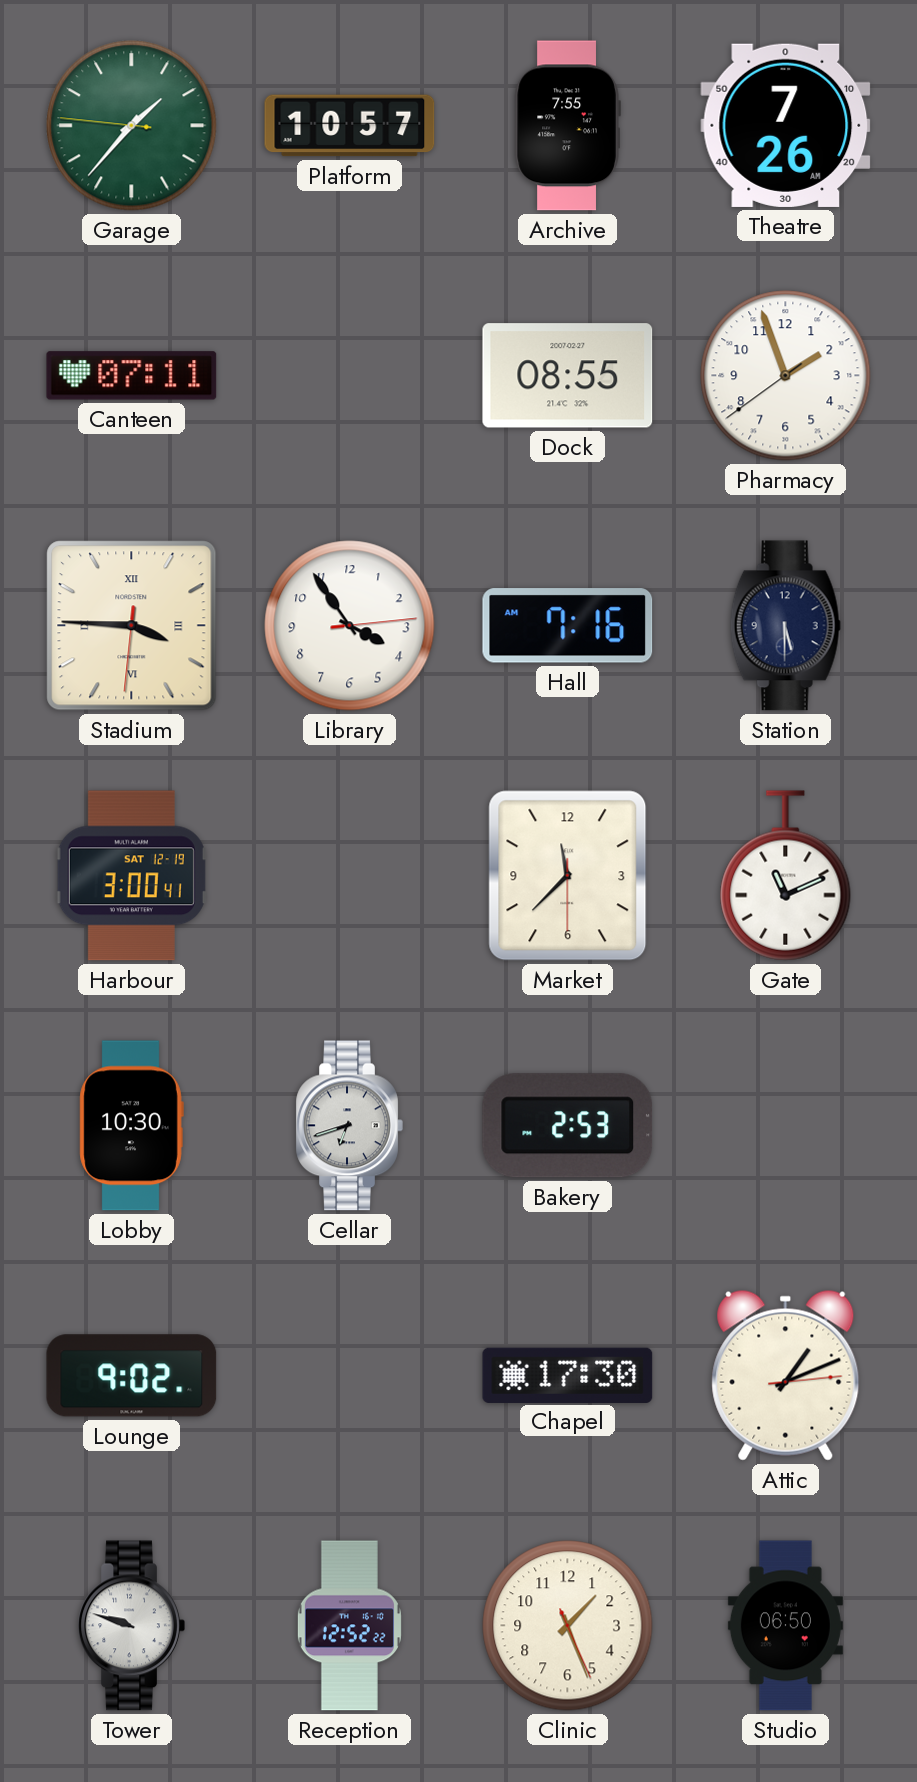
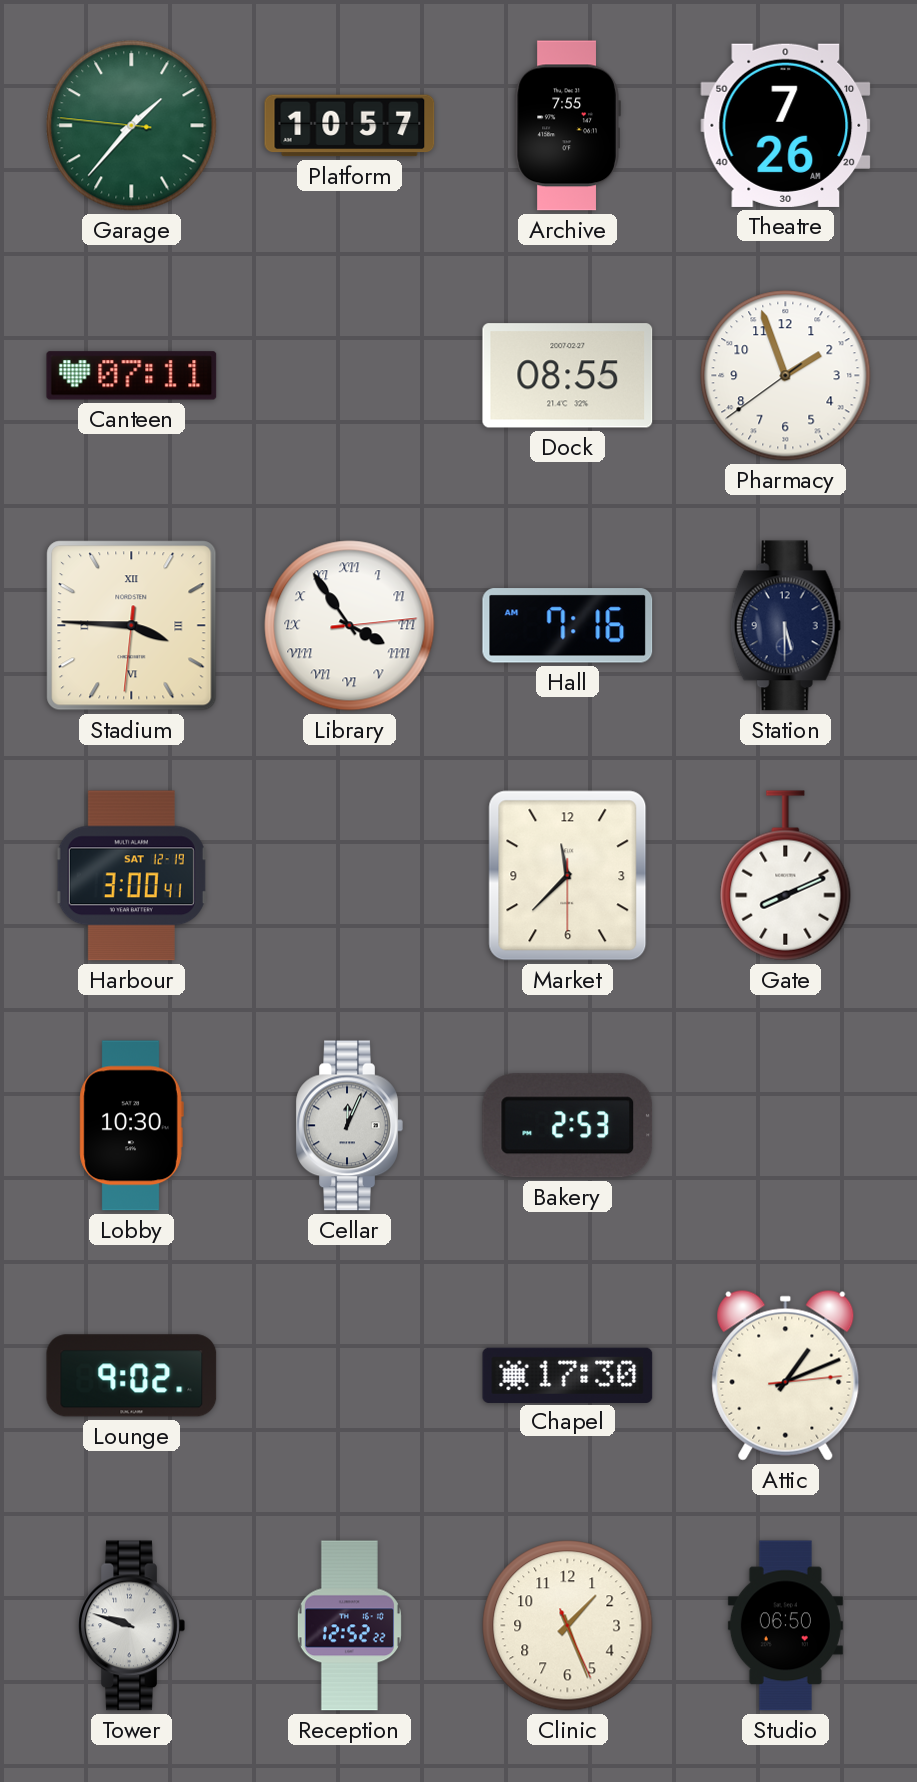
Library numerals: Arabic -> Roman
Gate: 11:11 -> 8:11
Cellar: 6:42 -> 12:04
